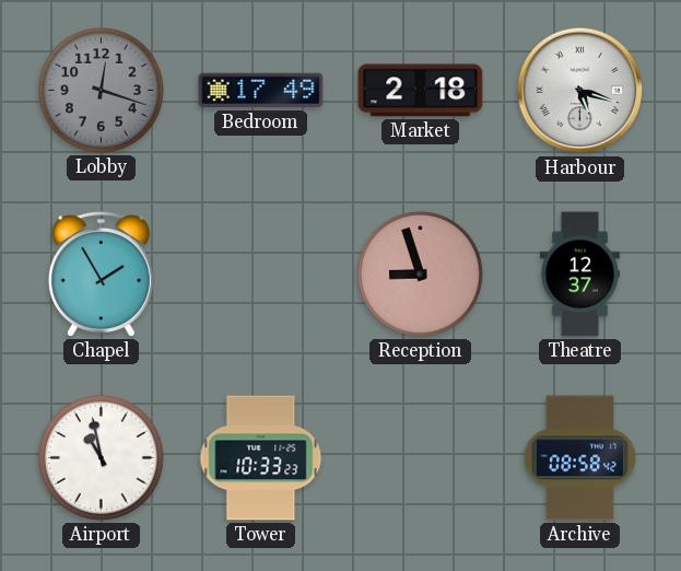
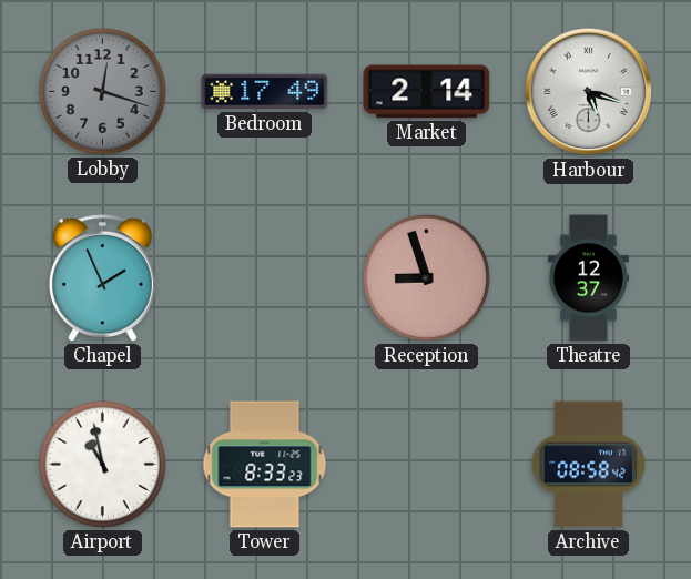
Market: 2:18 -> 2:14
Chapel: 1:55 -> 1:56
Tower: 10:33 -> 8:33
